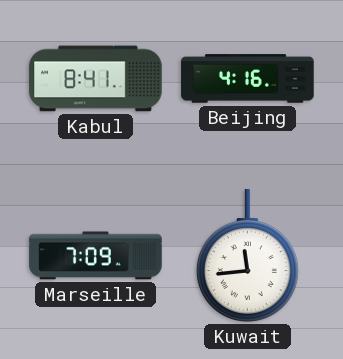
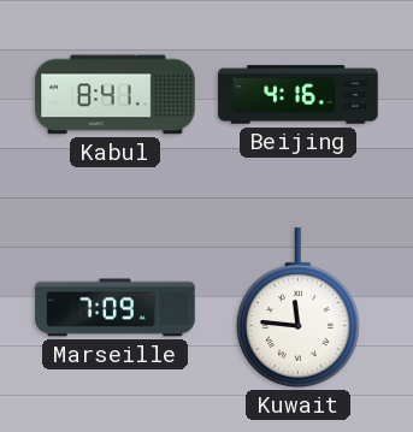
Kuwait: 11:44 -> 11:46
